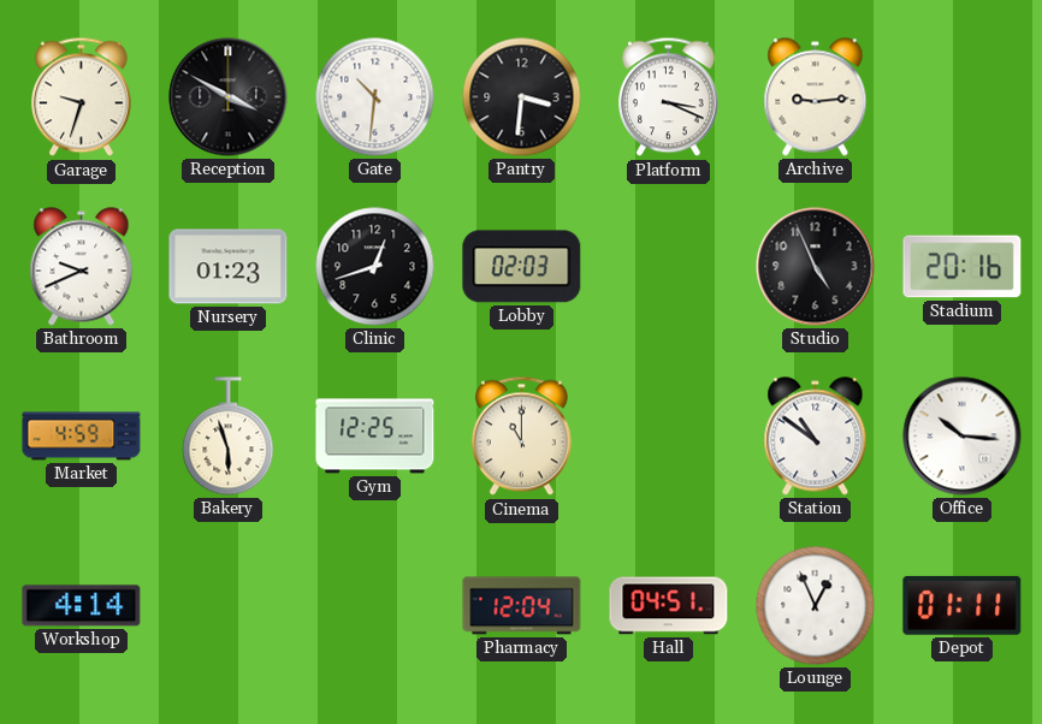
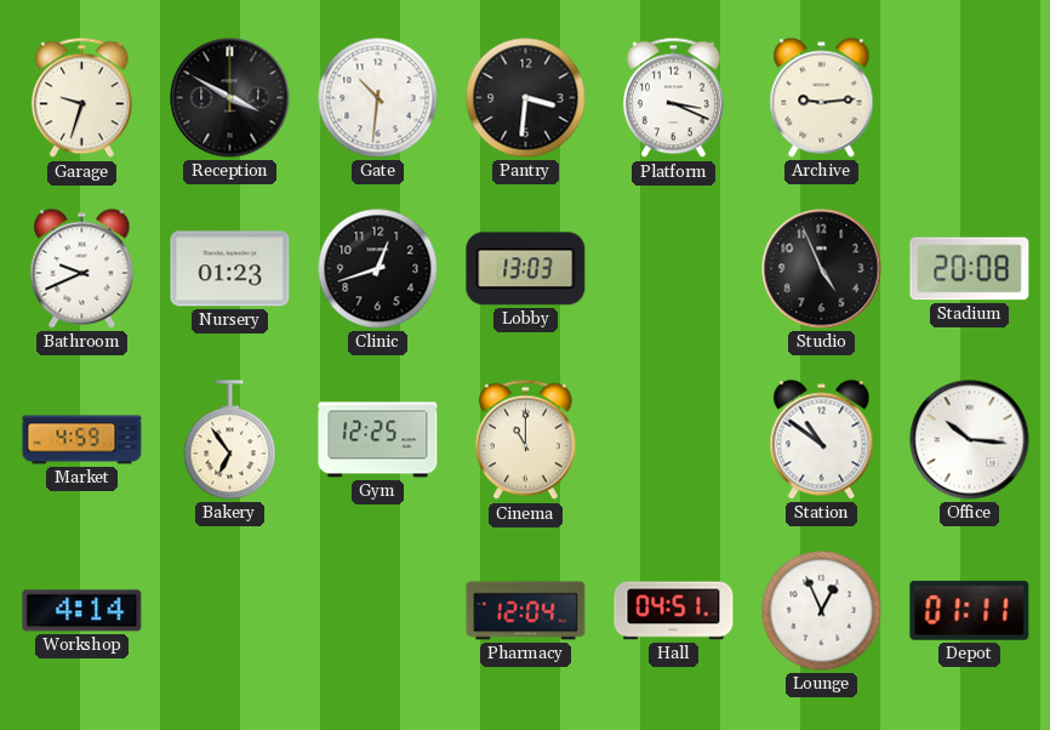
Lobby: 02:03 -> 13:03
Stadium: 20:16 -> 20:08
Bakery: 5:57 -> 6:54
